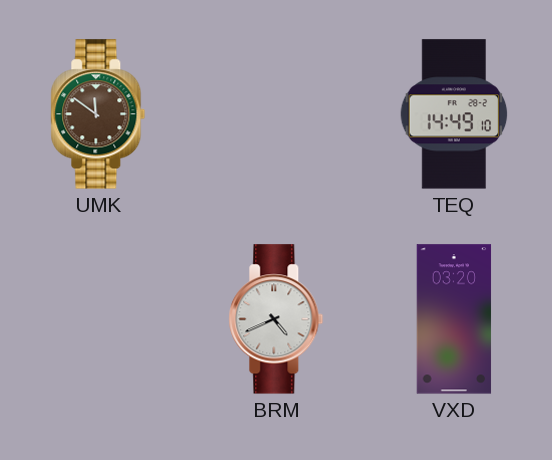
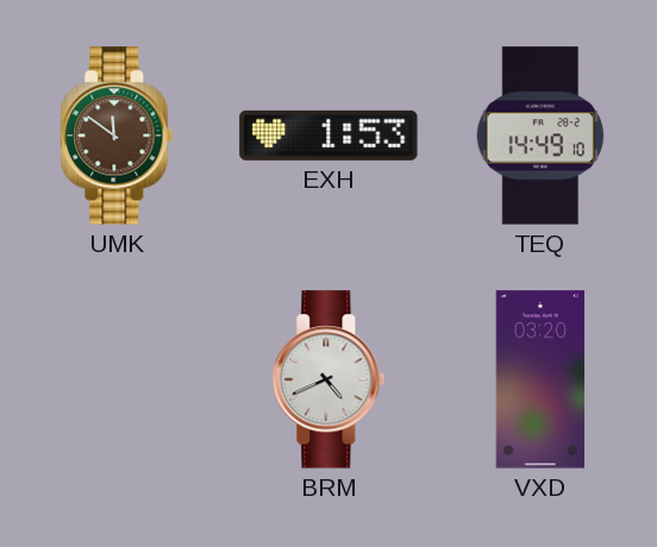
EXH: none -> 1:53
